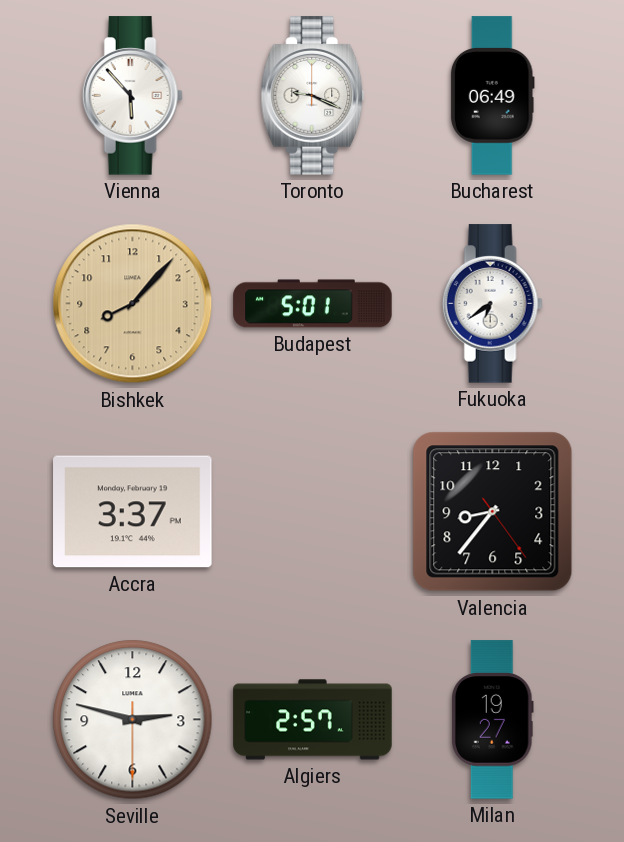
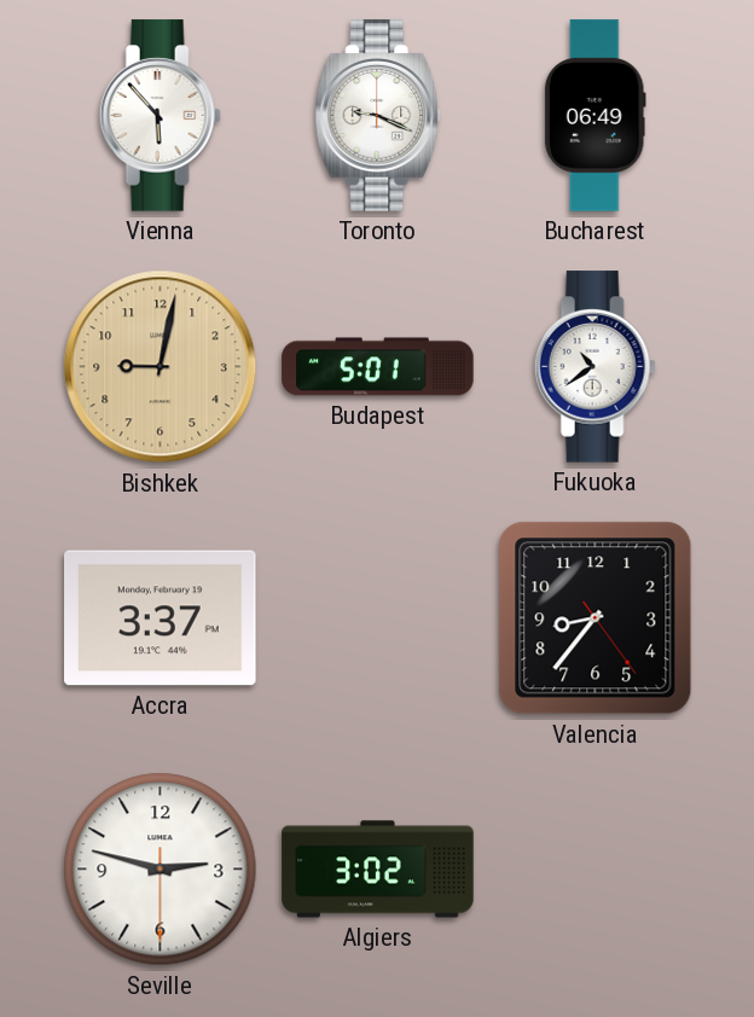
Bishkek: 8:07 -> 9:02
Fukuoka: 6:39 -> 10:39
Algiers: 2:57 -> 3:02
Milan: 19:27 -> none
